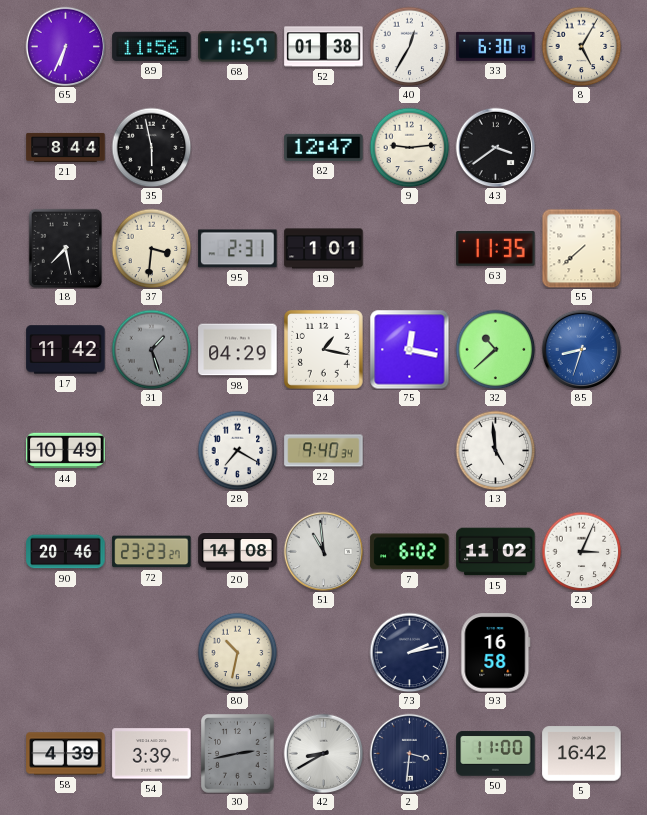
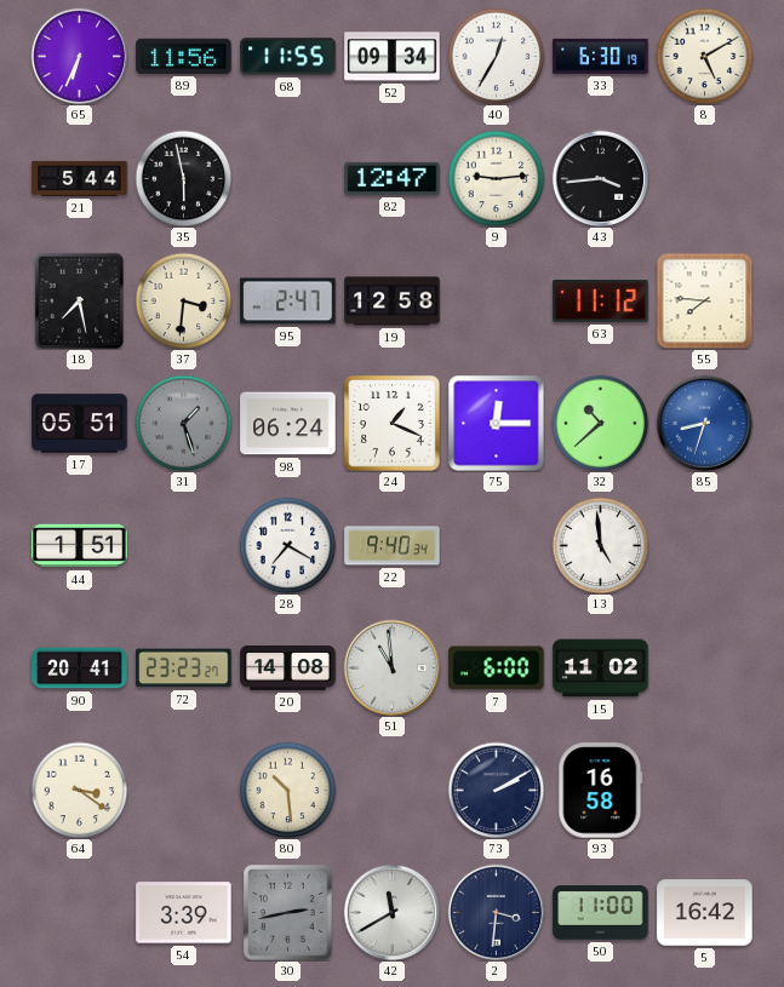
68: 11:57 -> 11:55
52: 01:38 -> 09:34
8: 5:05 -> 5:10
21: 8:44 -> 5:44
43: 3:39 -> 3:44
95: 2:31 -> 2:47
19: 1:01 -> 12:58
63: 11:35 -> 11:12
55: 7:38 -> 7:46
17: 11:42 -> 05:51
98: 04:29 -> 06:24
24: 1:17 -> 1:19
75: 12:17 -> 12:15
44: 10:49 -> 1:51
90: 20:46 -> 20:41
7: 6:02 -> 6:00
23: 3:04 -> none
64: none -> 3:21
80: 10:32 -> 10:29
73: 2:13 -> 2:10
58: 4:39 -> none
42: 8:40 -> 11:40
